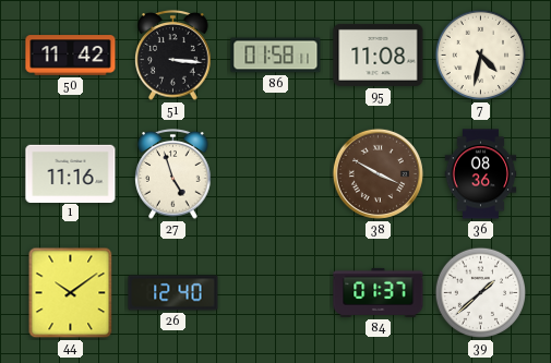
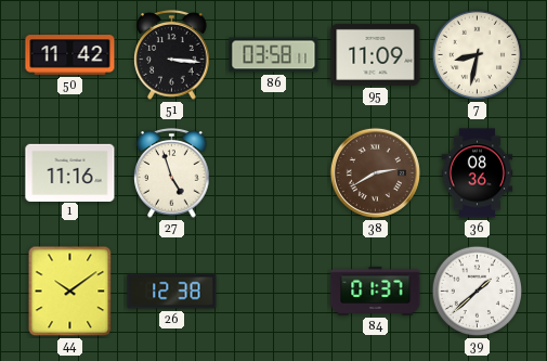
86: 01:58 -> 03:58
95: 11:08 -> 11:09
7: 4:32 -> 8:32
38: 3:50 -> 2:40
26: 12:40 -> 12:38
